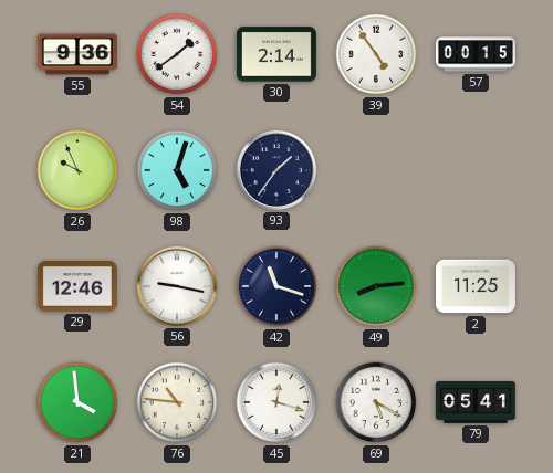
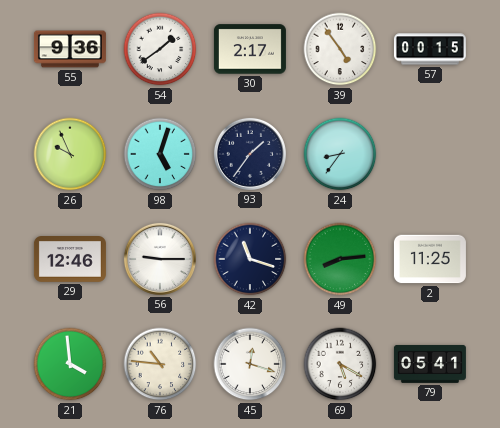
30: 2:14 -> 2:17
24: none -> 8:36
56: 9:17 -> 9:15
